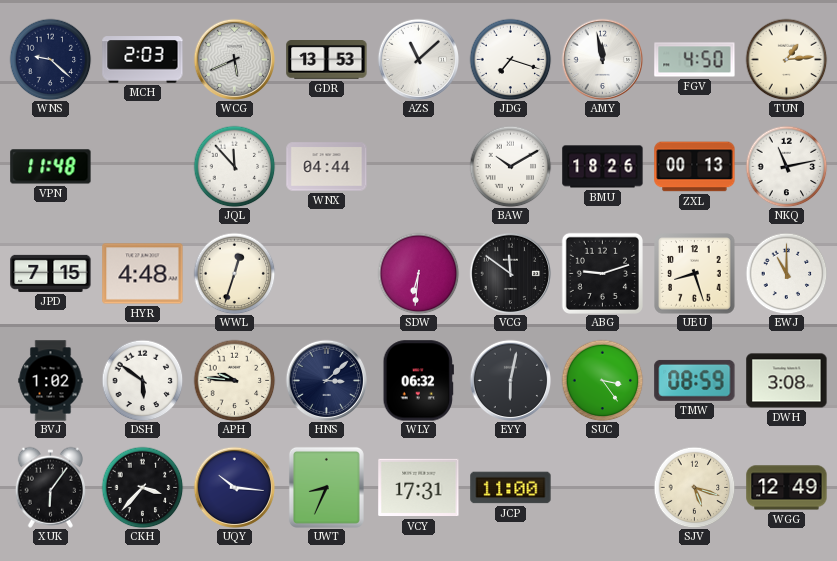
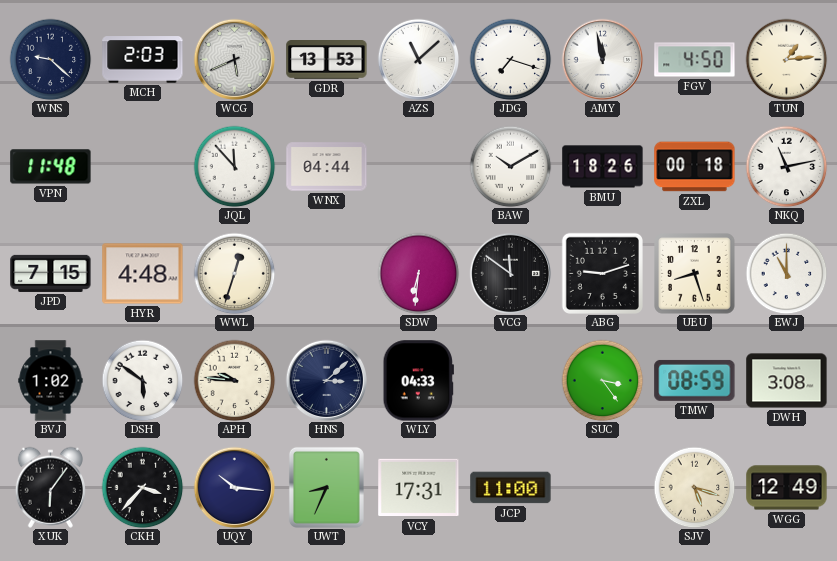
ZXL: 00:13 -> 00:18
WLY: 06:32 -> 04:33
EYY: 6:02 -> none
